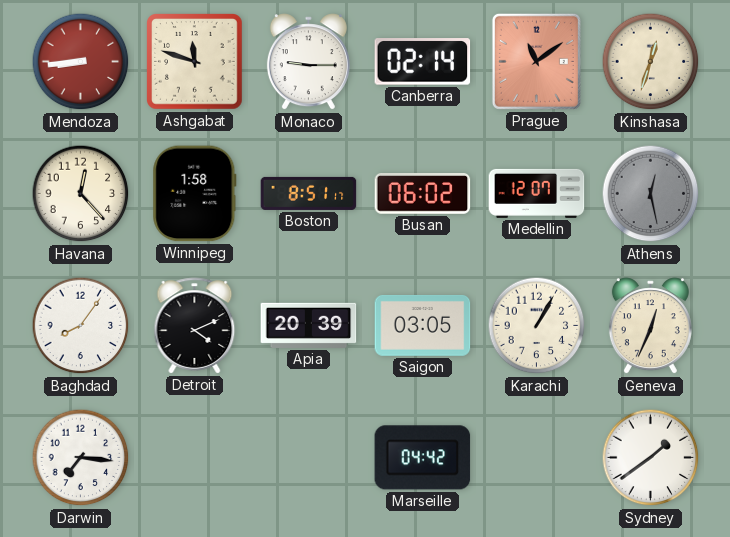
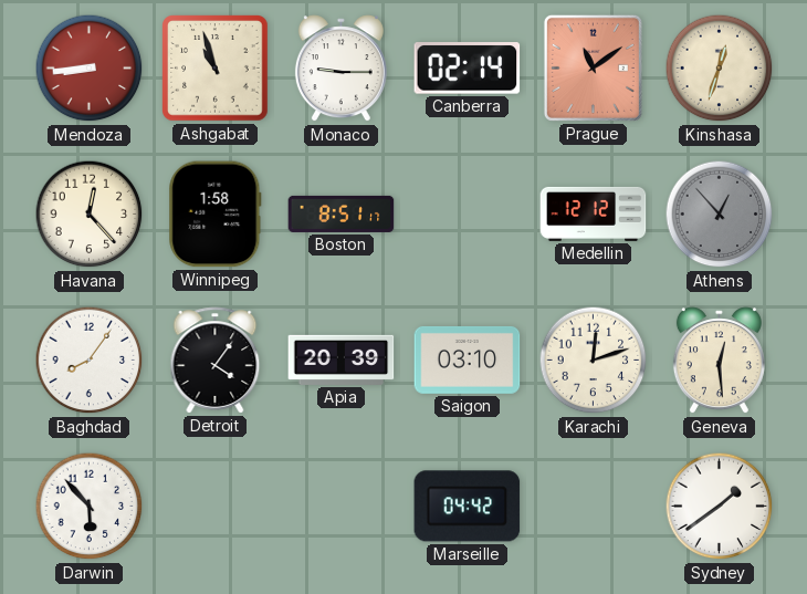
Ashgabat: 11:48 -> 10:57
Busan: 06:02 -> none
Medellin: 12:07 -> 12:12
Athens: 12:28 -> 12:53
Detroit: 4:11 -> 4:06
Saigon: 03:05 -> 03:10
Karachi: 1:05 -> 12:12
Geneva: 12:34 -> 12:29
Darwin: 7:16 -> 5:53
